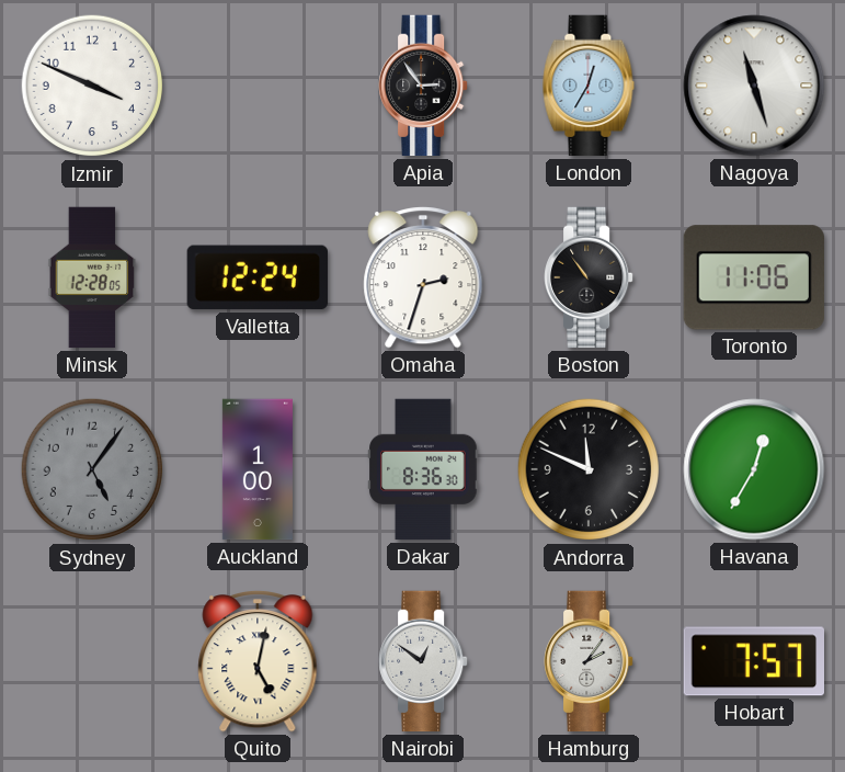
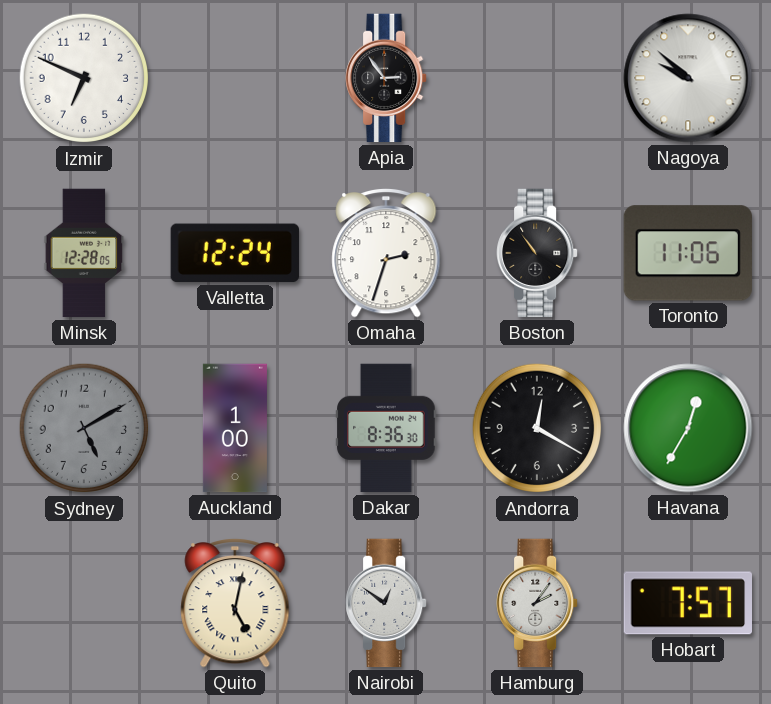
Izmir: 3:49 -> 6:49
London: 12:35 -> none
Nagoya: 11:27 -> 9:52
Sydney: 5:06 -> 5:10
Andorra: 11:49 -> 12:20
